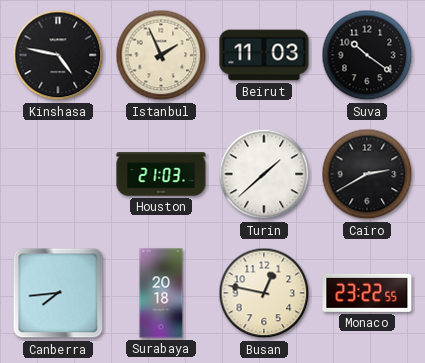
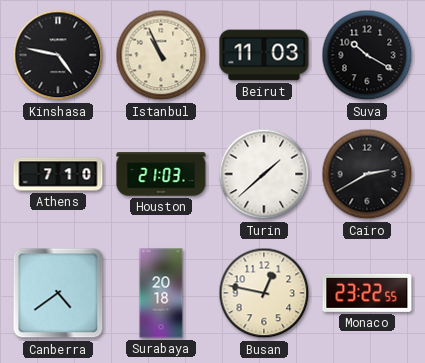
Istanbul: 1:56 -> 10:56
Suva: 10:21 -> 10:20
Athens: none -> 7:10
Canberra: 7:44 -> 4:39
